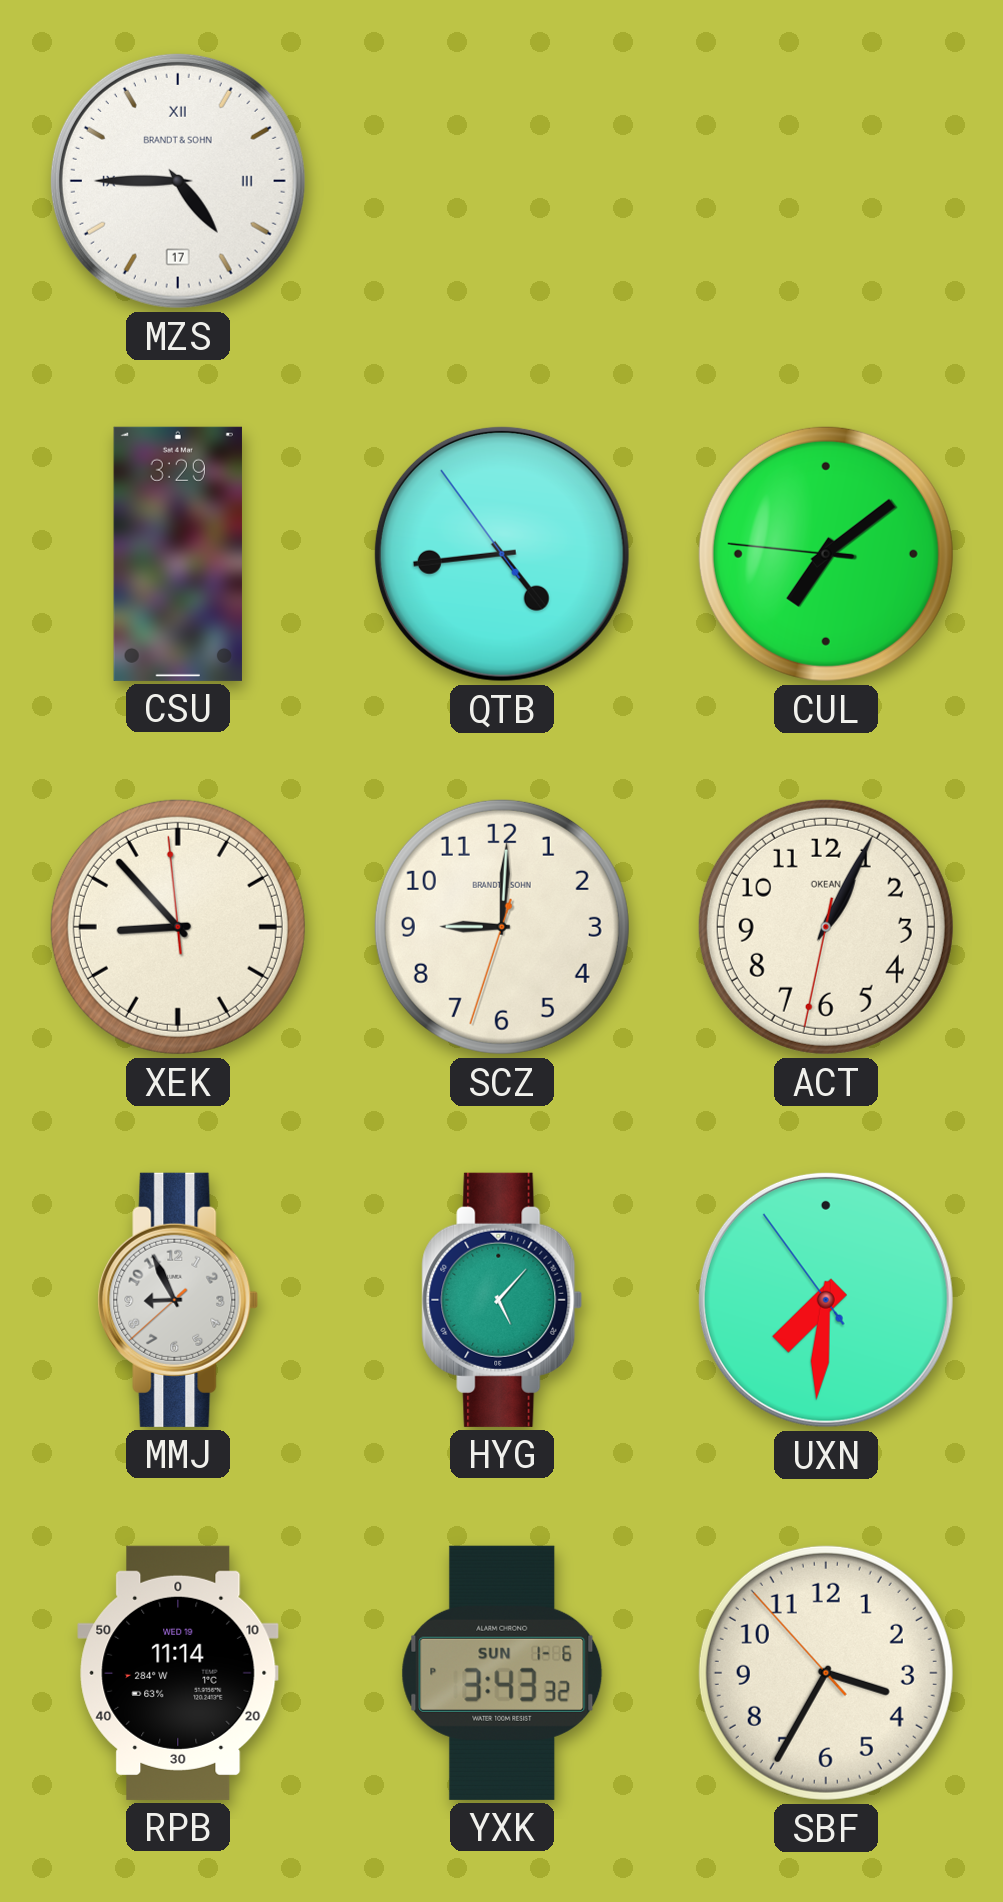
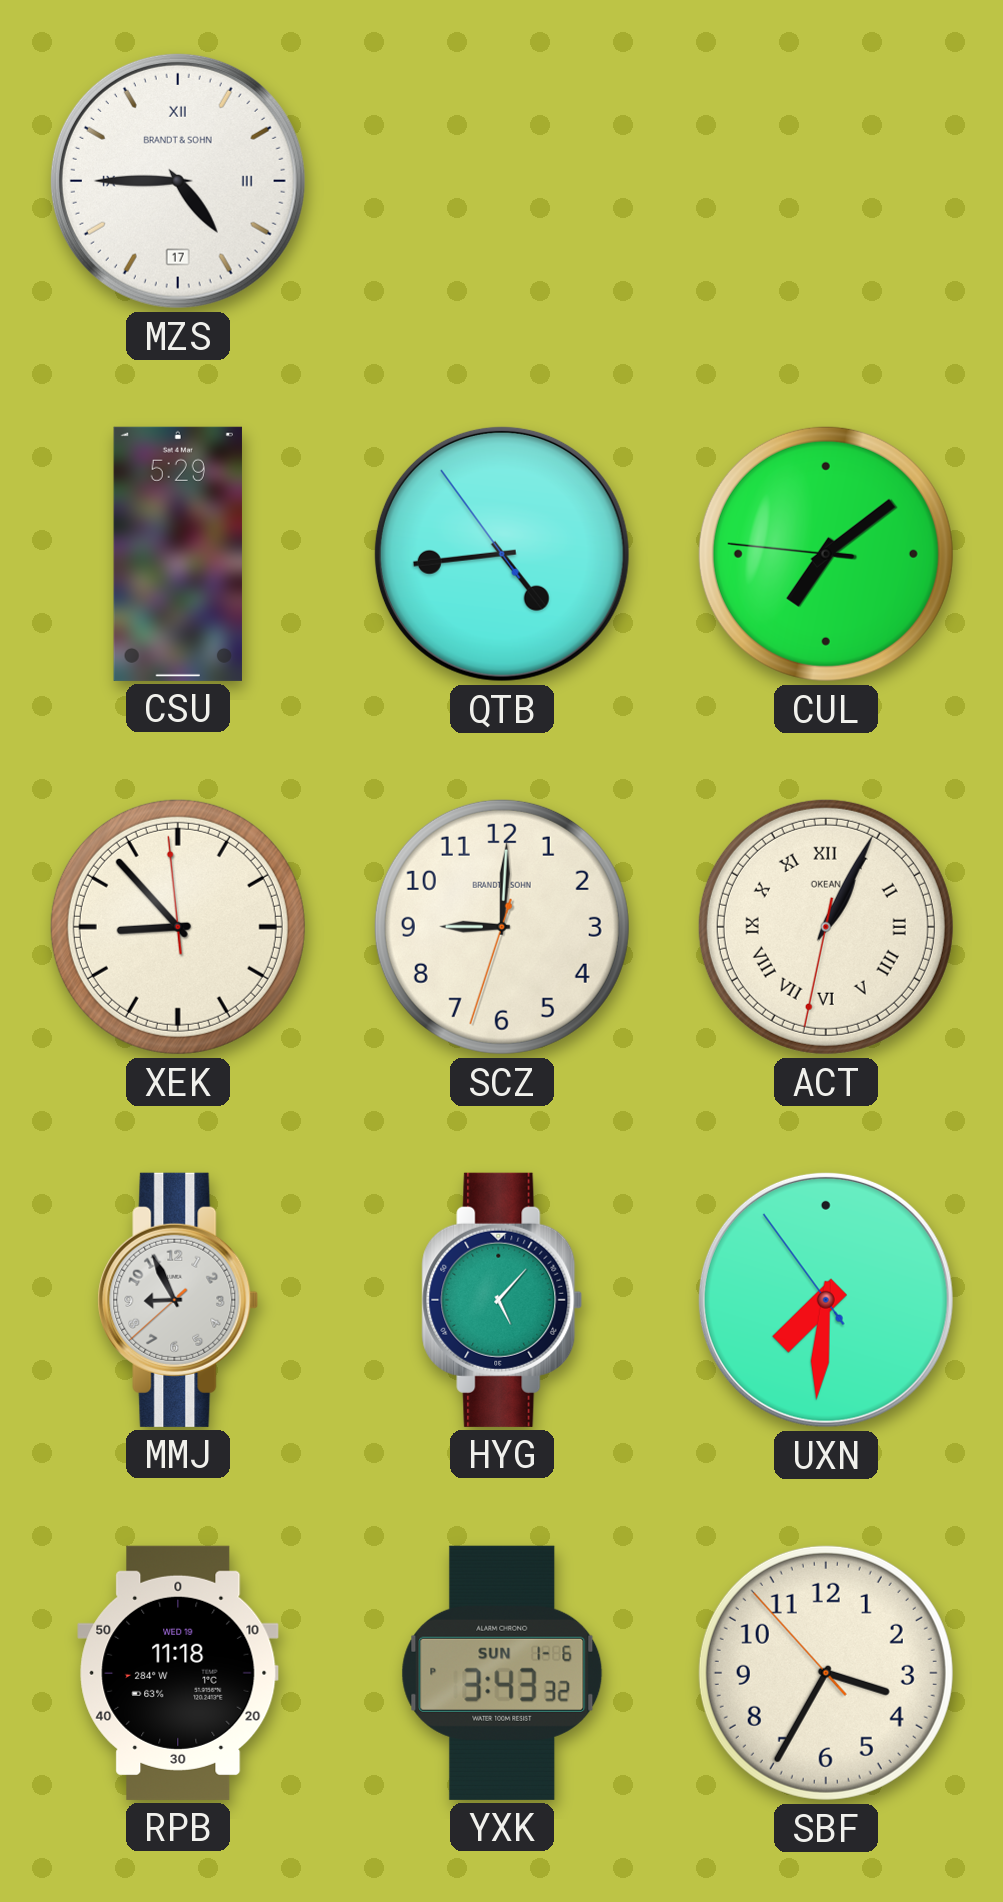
CSU: 3:29 -> 5:29
ACT numerals: Arabic -> Roman
RPB: 11:14 -> 11:18
